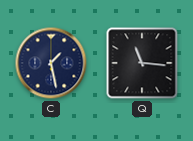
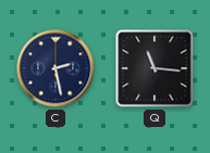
C: 1:28 -> 2:28
